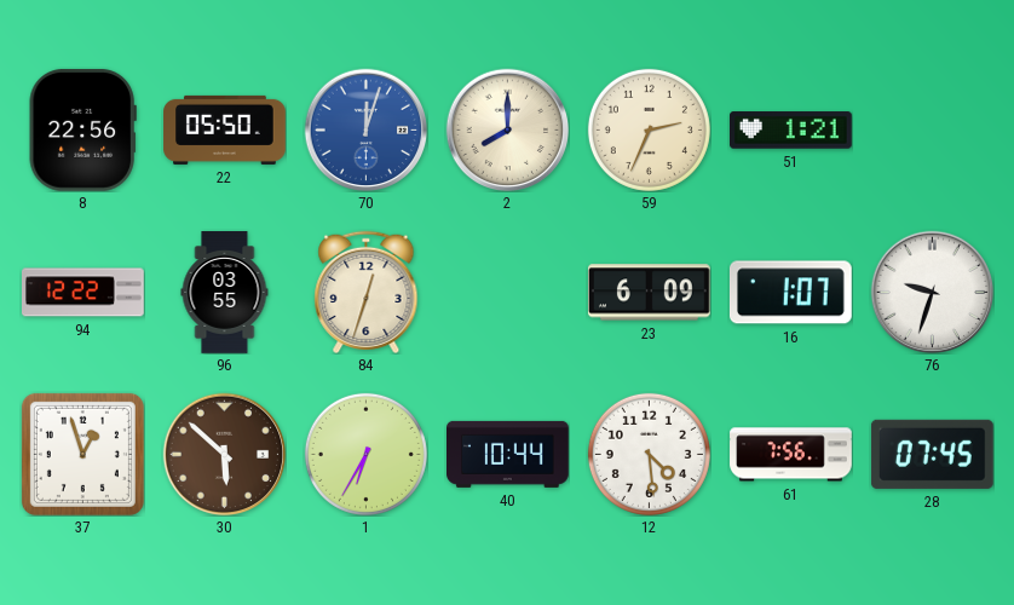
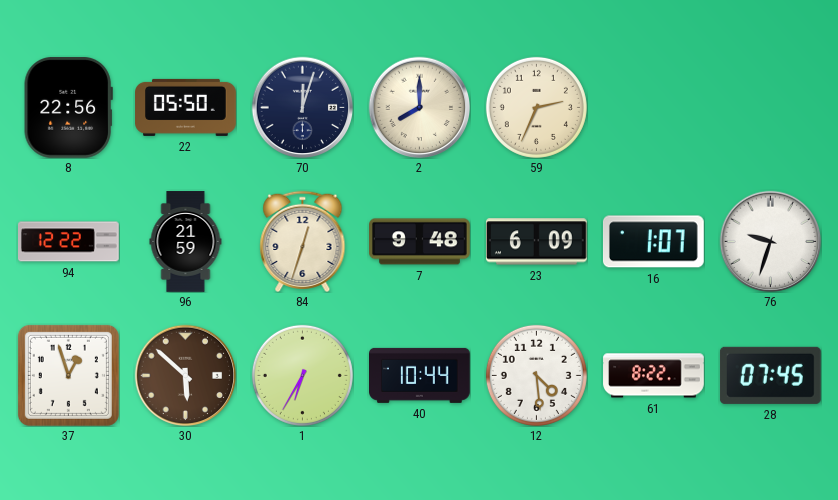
70 dial: blue -> navy
51: 1:21 -> none
96: 03:55 -> 21:59
7: none -> 9:48
61: 7:56 -> 8:22
